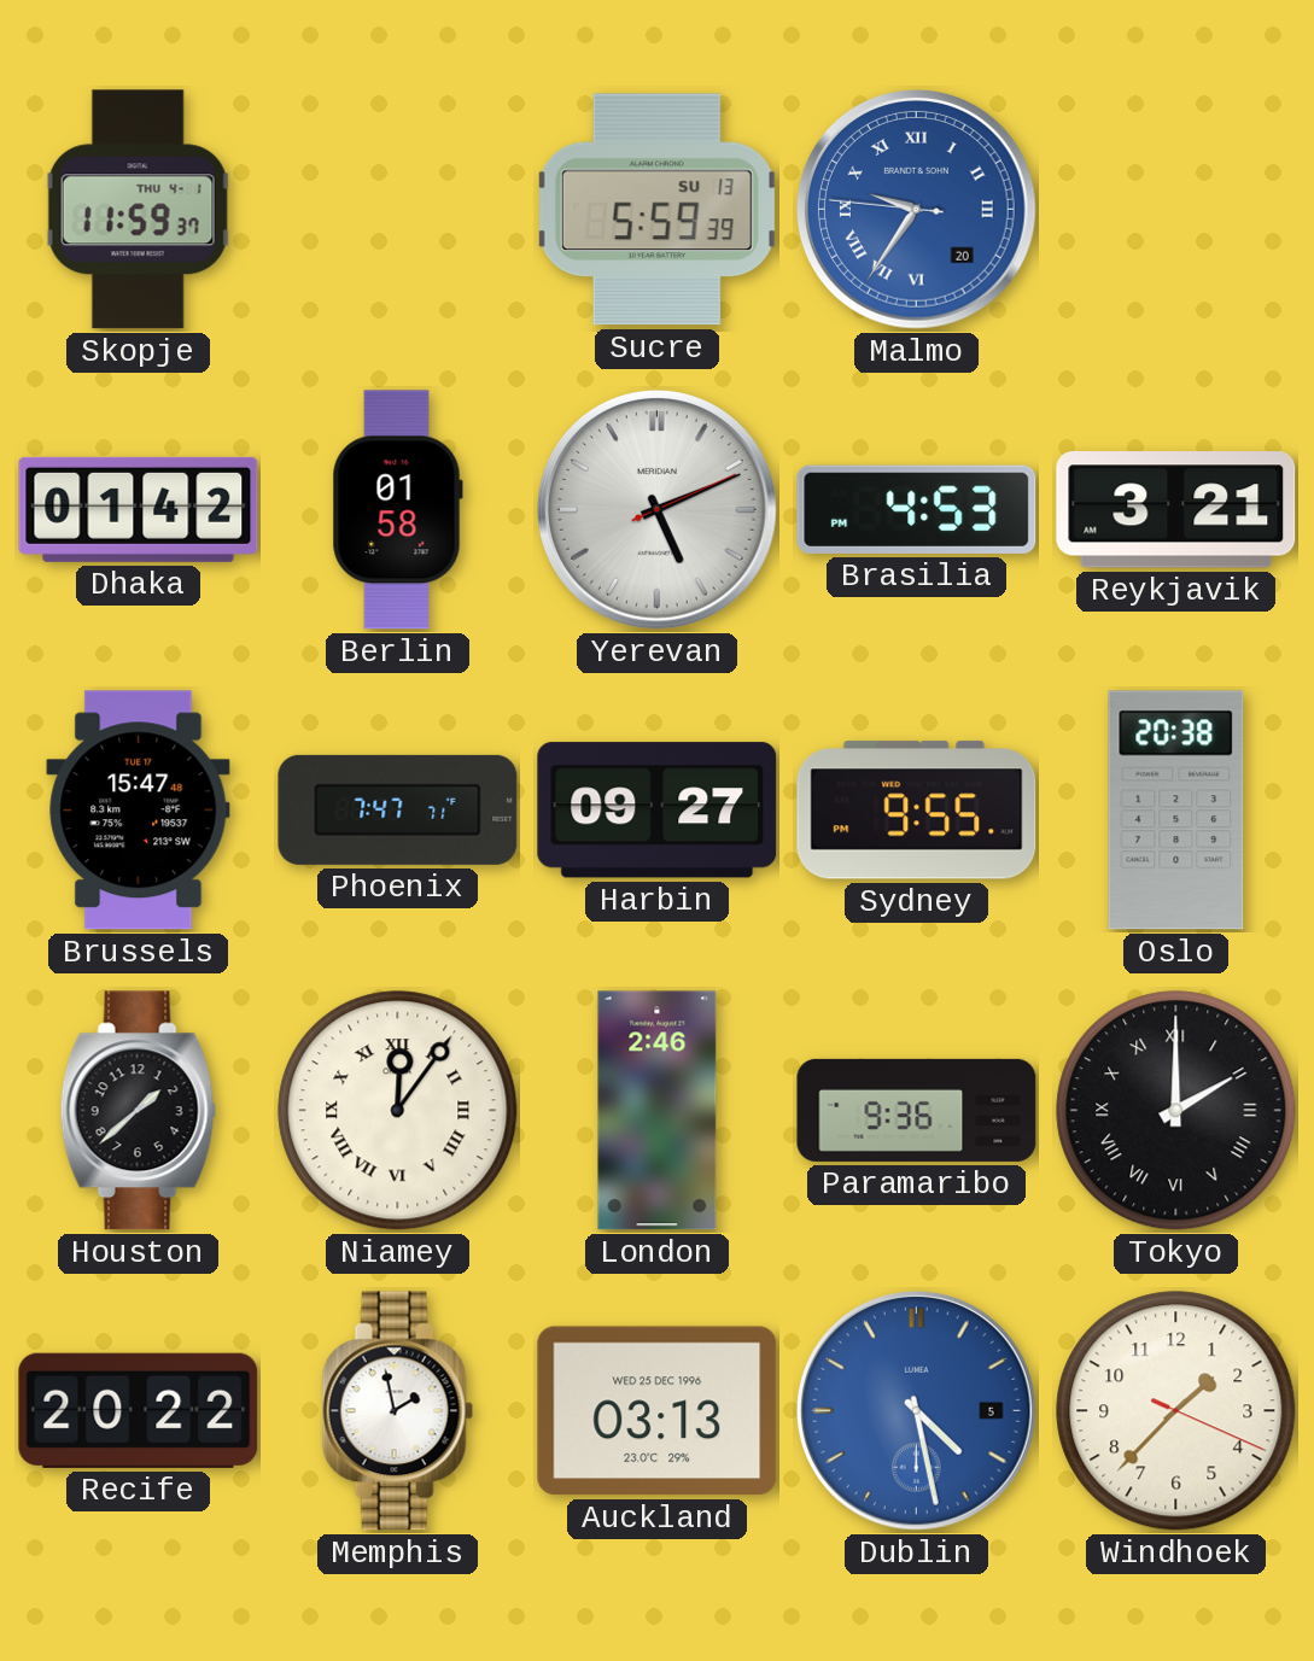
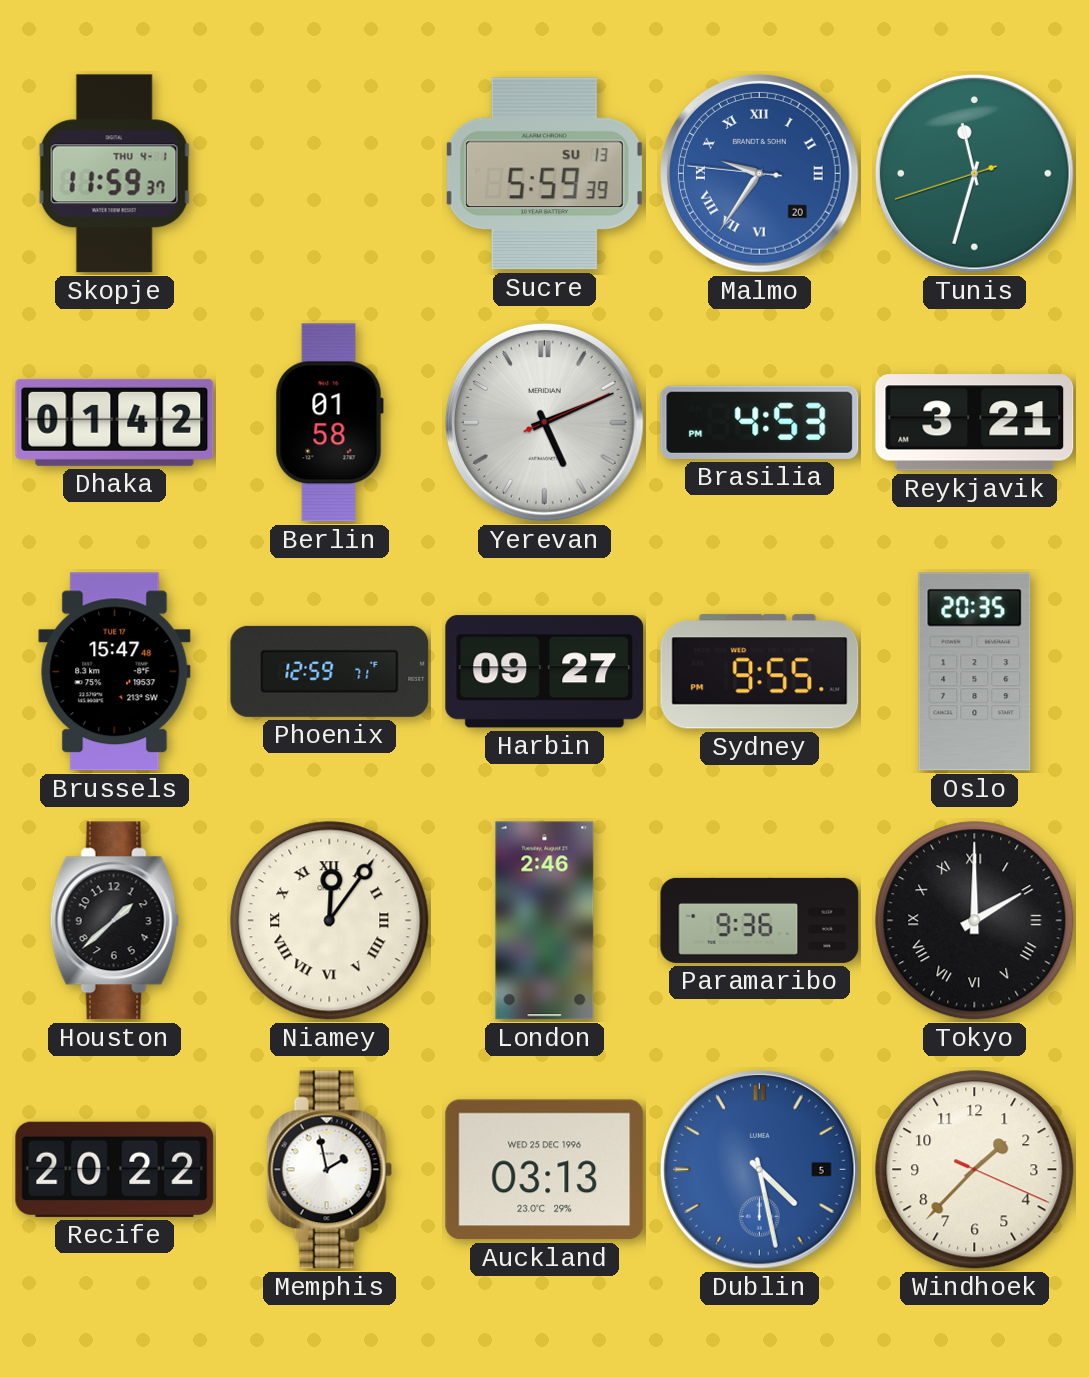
Tunis: none -> 11:32
Phoenix: 7:47 -> 12:59
Oslo: 20:38 -> 20:35
